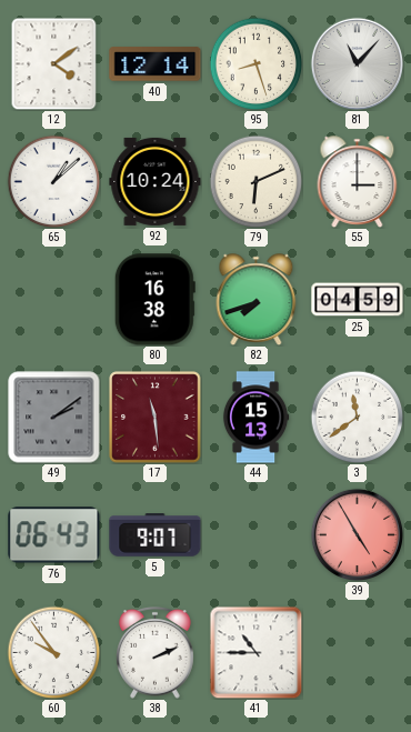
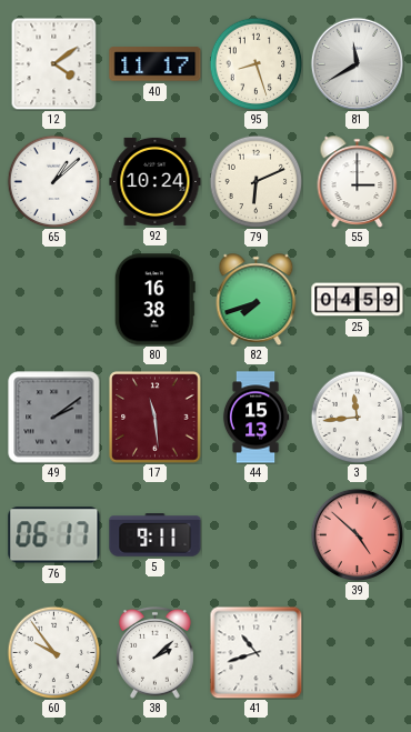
40: 12:14 -> 11:17
81: 11:07 -> 11:40
3: 11:39 -> 11:44
76: 06:43 -> 06:17
5: 9:07 -> 9:11
39: 4:55 -> 4:52
38: 2:11 -> 2:08
41: 10:45 -> 10:42
